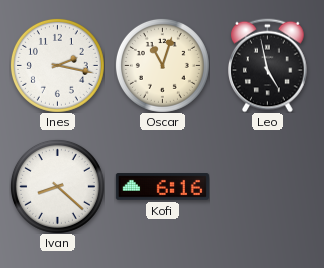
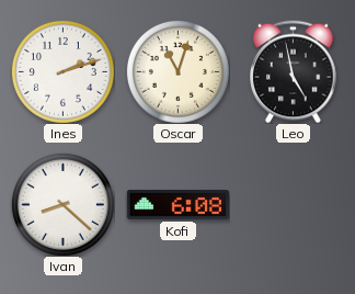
Ines: 2:17 -> 2:12
Kofi: 6:16 -> 6:08
